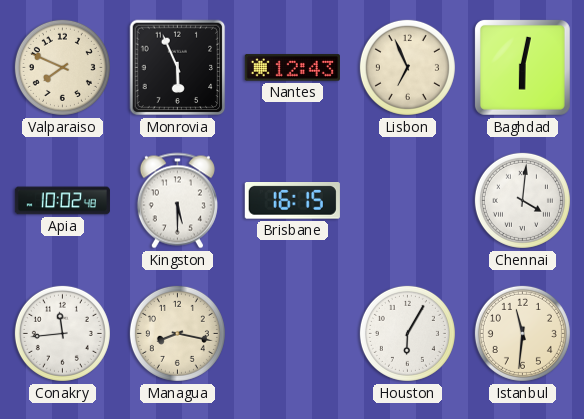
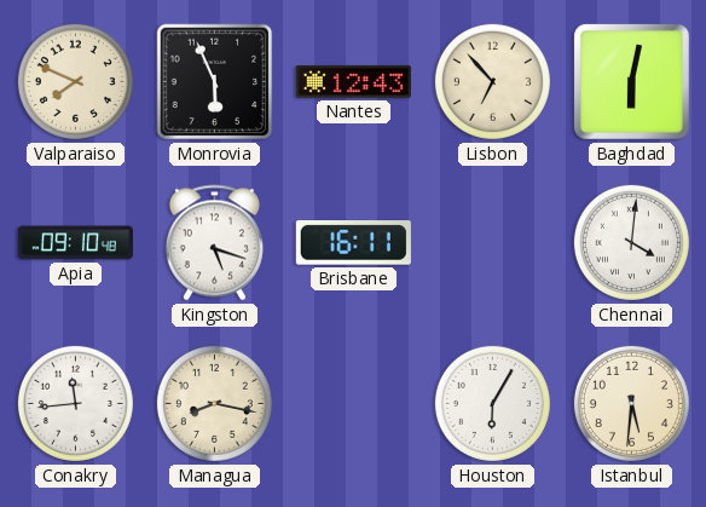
Lisbon: 6:56 -> 6:53
Apia: 10:02 -> 09:10
Kingston: 5:30 -> 5:18
Brisbane: 16:15 -> 16:11
Istanbul: 11:31 -> 5:31
